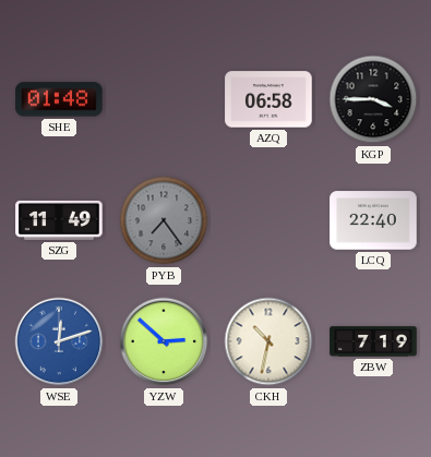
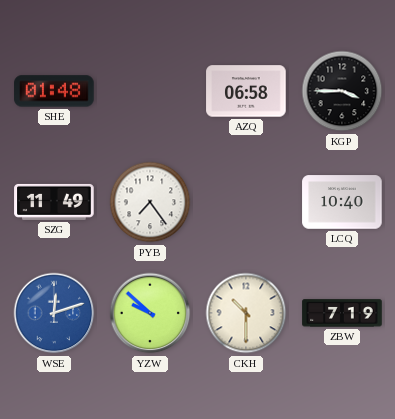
PYB dial: grey -> white
LCQ: 22:40 -> 10:40
YZW: 2:52 -> 9:52
CKH: 10:32 -> 10:30
